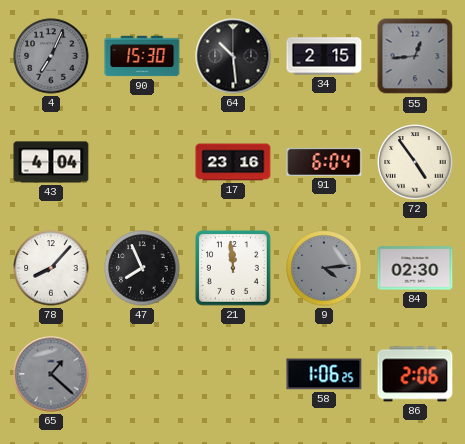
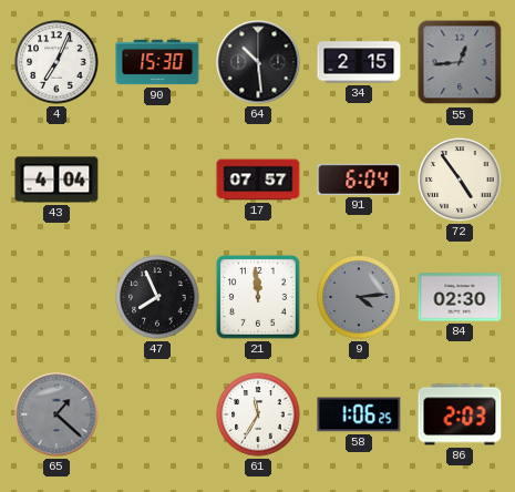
4 dial: grey -> white
17: 23:16 -> 07:57
78: 8:07 -> none
61: none -> 11:35
86: 2:06 -> 2:03
